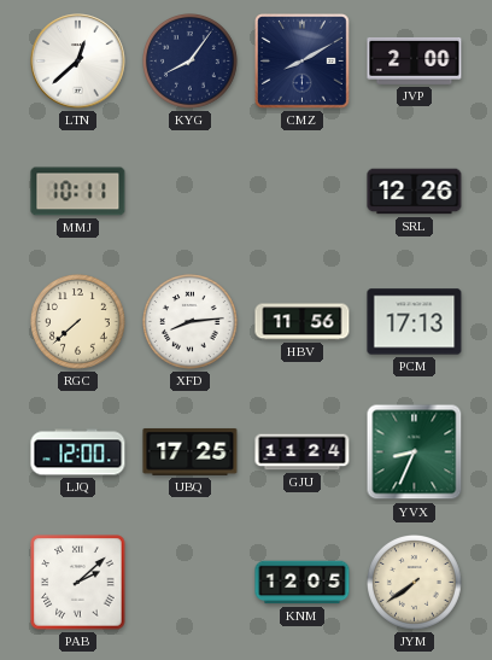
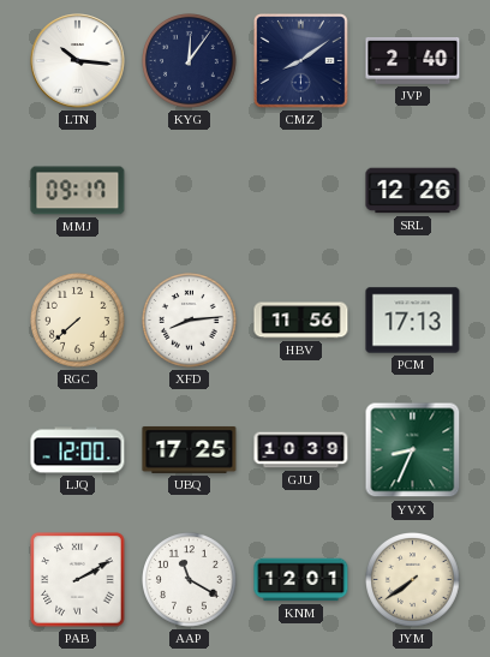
LTN: 12:38 -> 10:16
KYG: 8:06 -> 12:06
CMZ: 8:10 -> 8:09
JVP: 2:00 -> 2:40
MMJ: 10:11 -> 09:17
GJU: 11:24 -> 10:39
PAB: 2:08 -> 2:10
AAP: none -> 11:20
KNM: 12:05 -> 12:01
